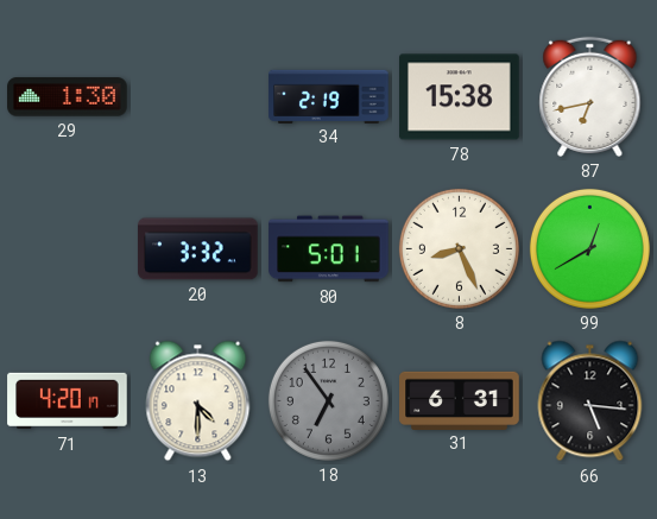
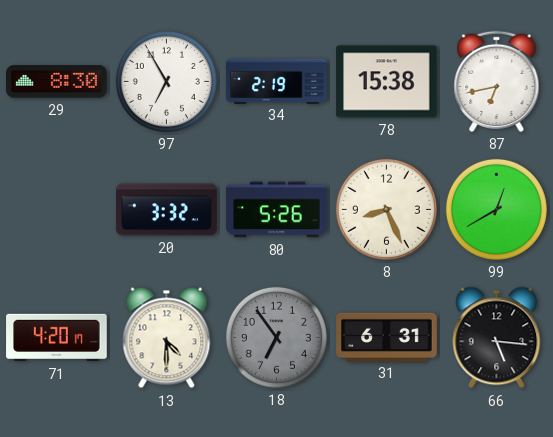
29: 1:30 -> 8:30
97: none -> 6:55
80: 5:01 -> 5:26
